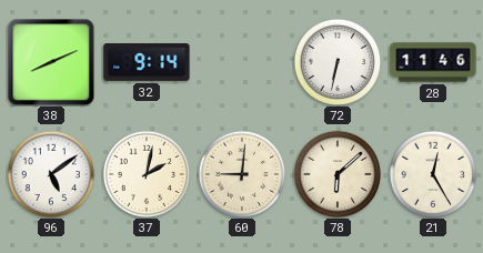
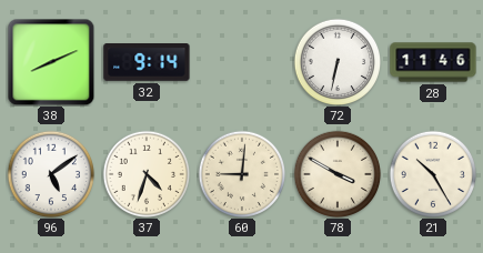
37: 2:02 -> 4:33
78: 6:08 -> 3:50
21: 12:25 -> 10:25
